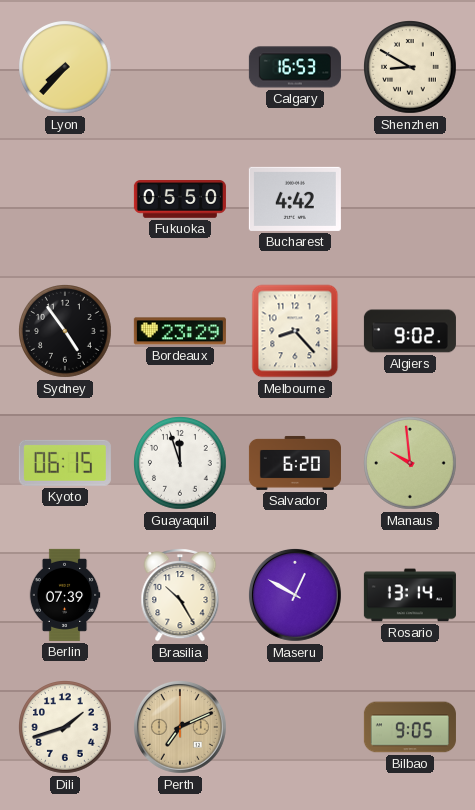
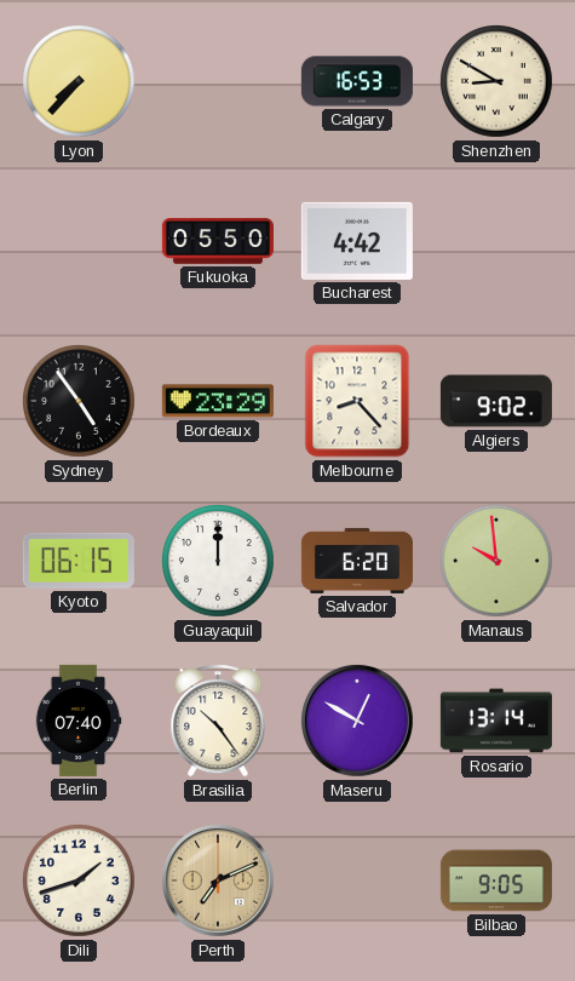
Guayaquil: 11:57 -> 12:00
Berlin: 07:39 -> 07:40
Brasilia: 10:25 -> 10:24
